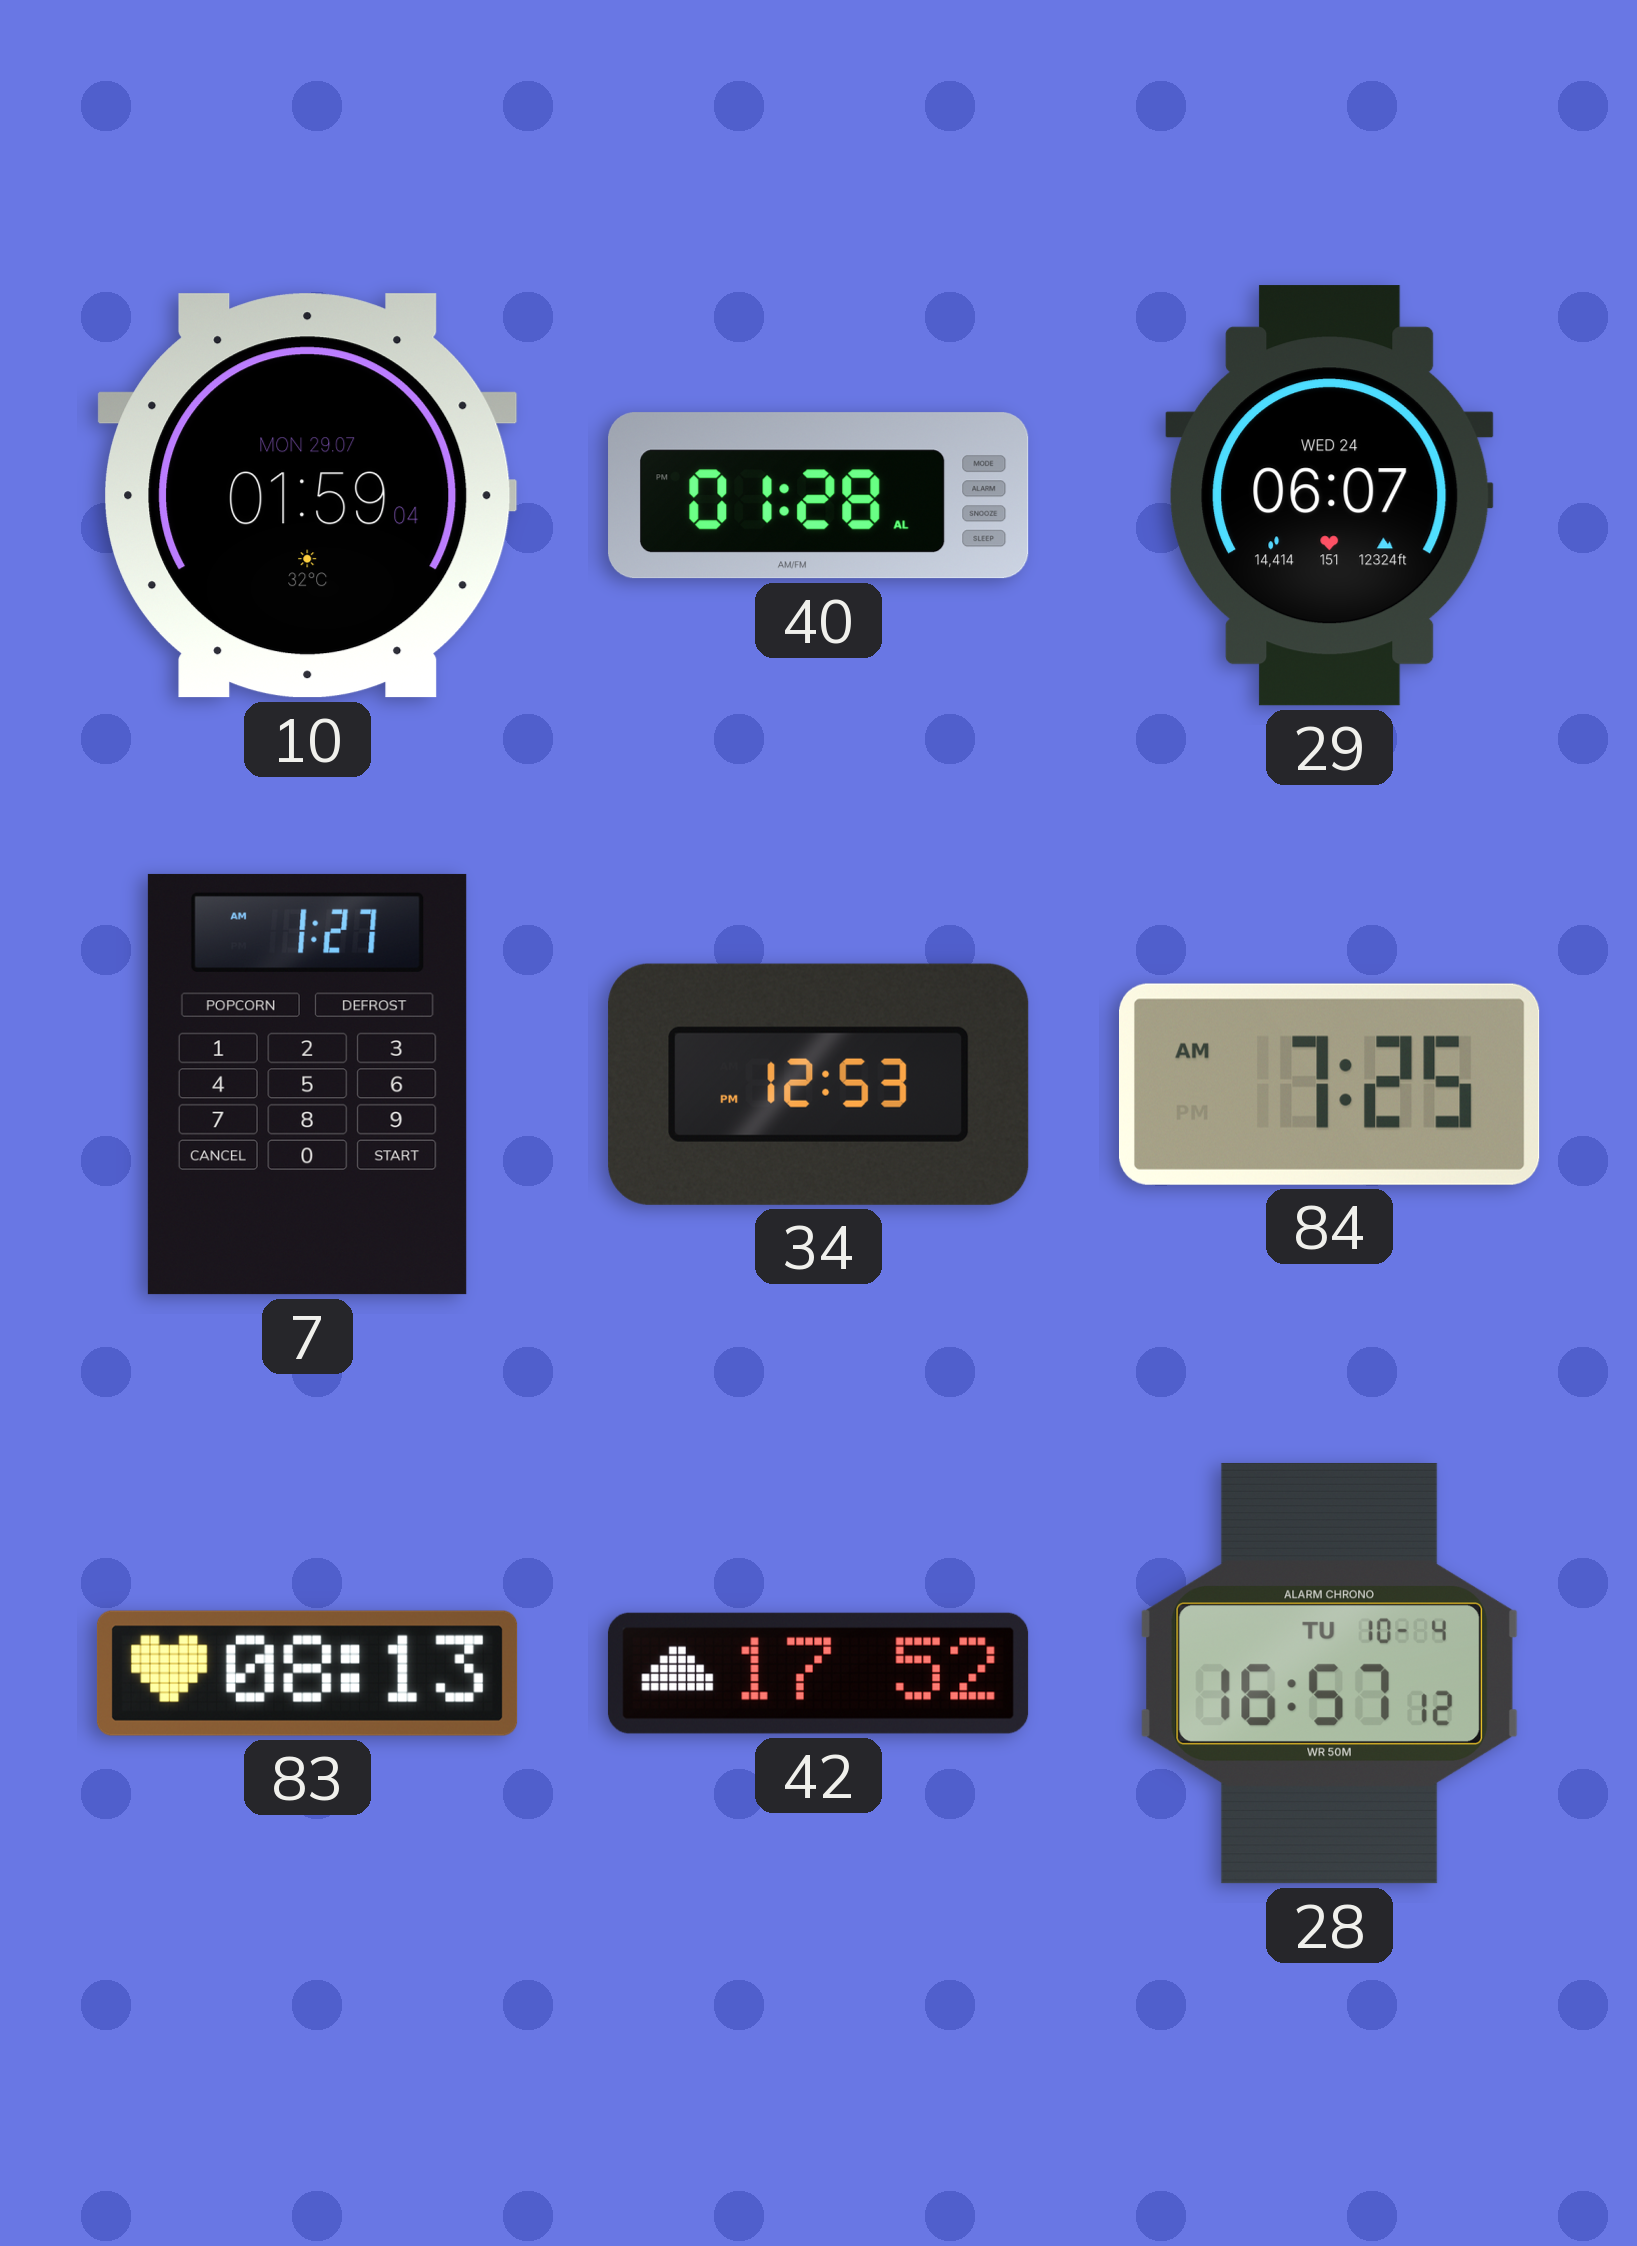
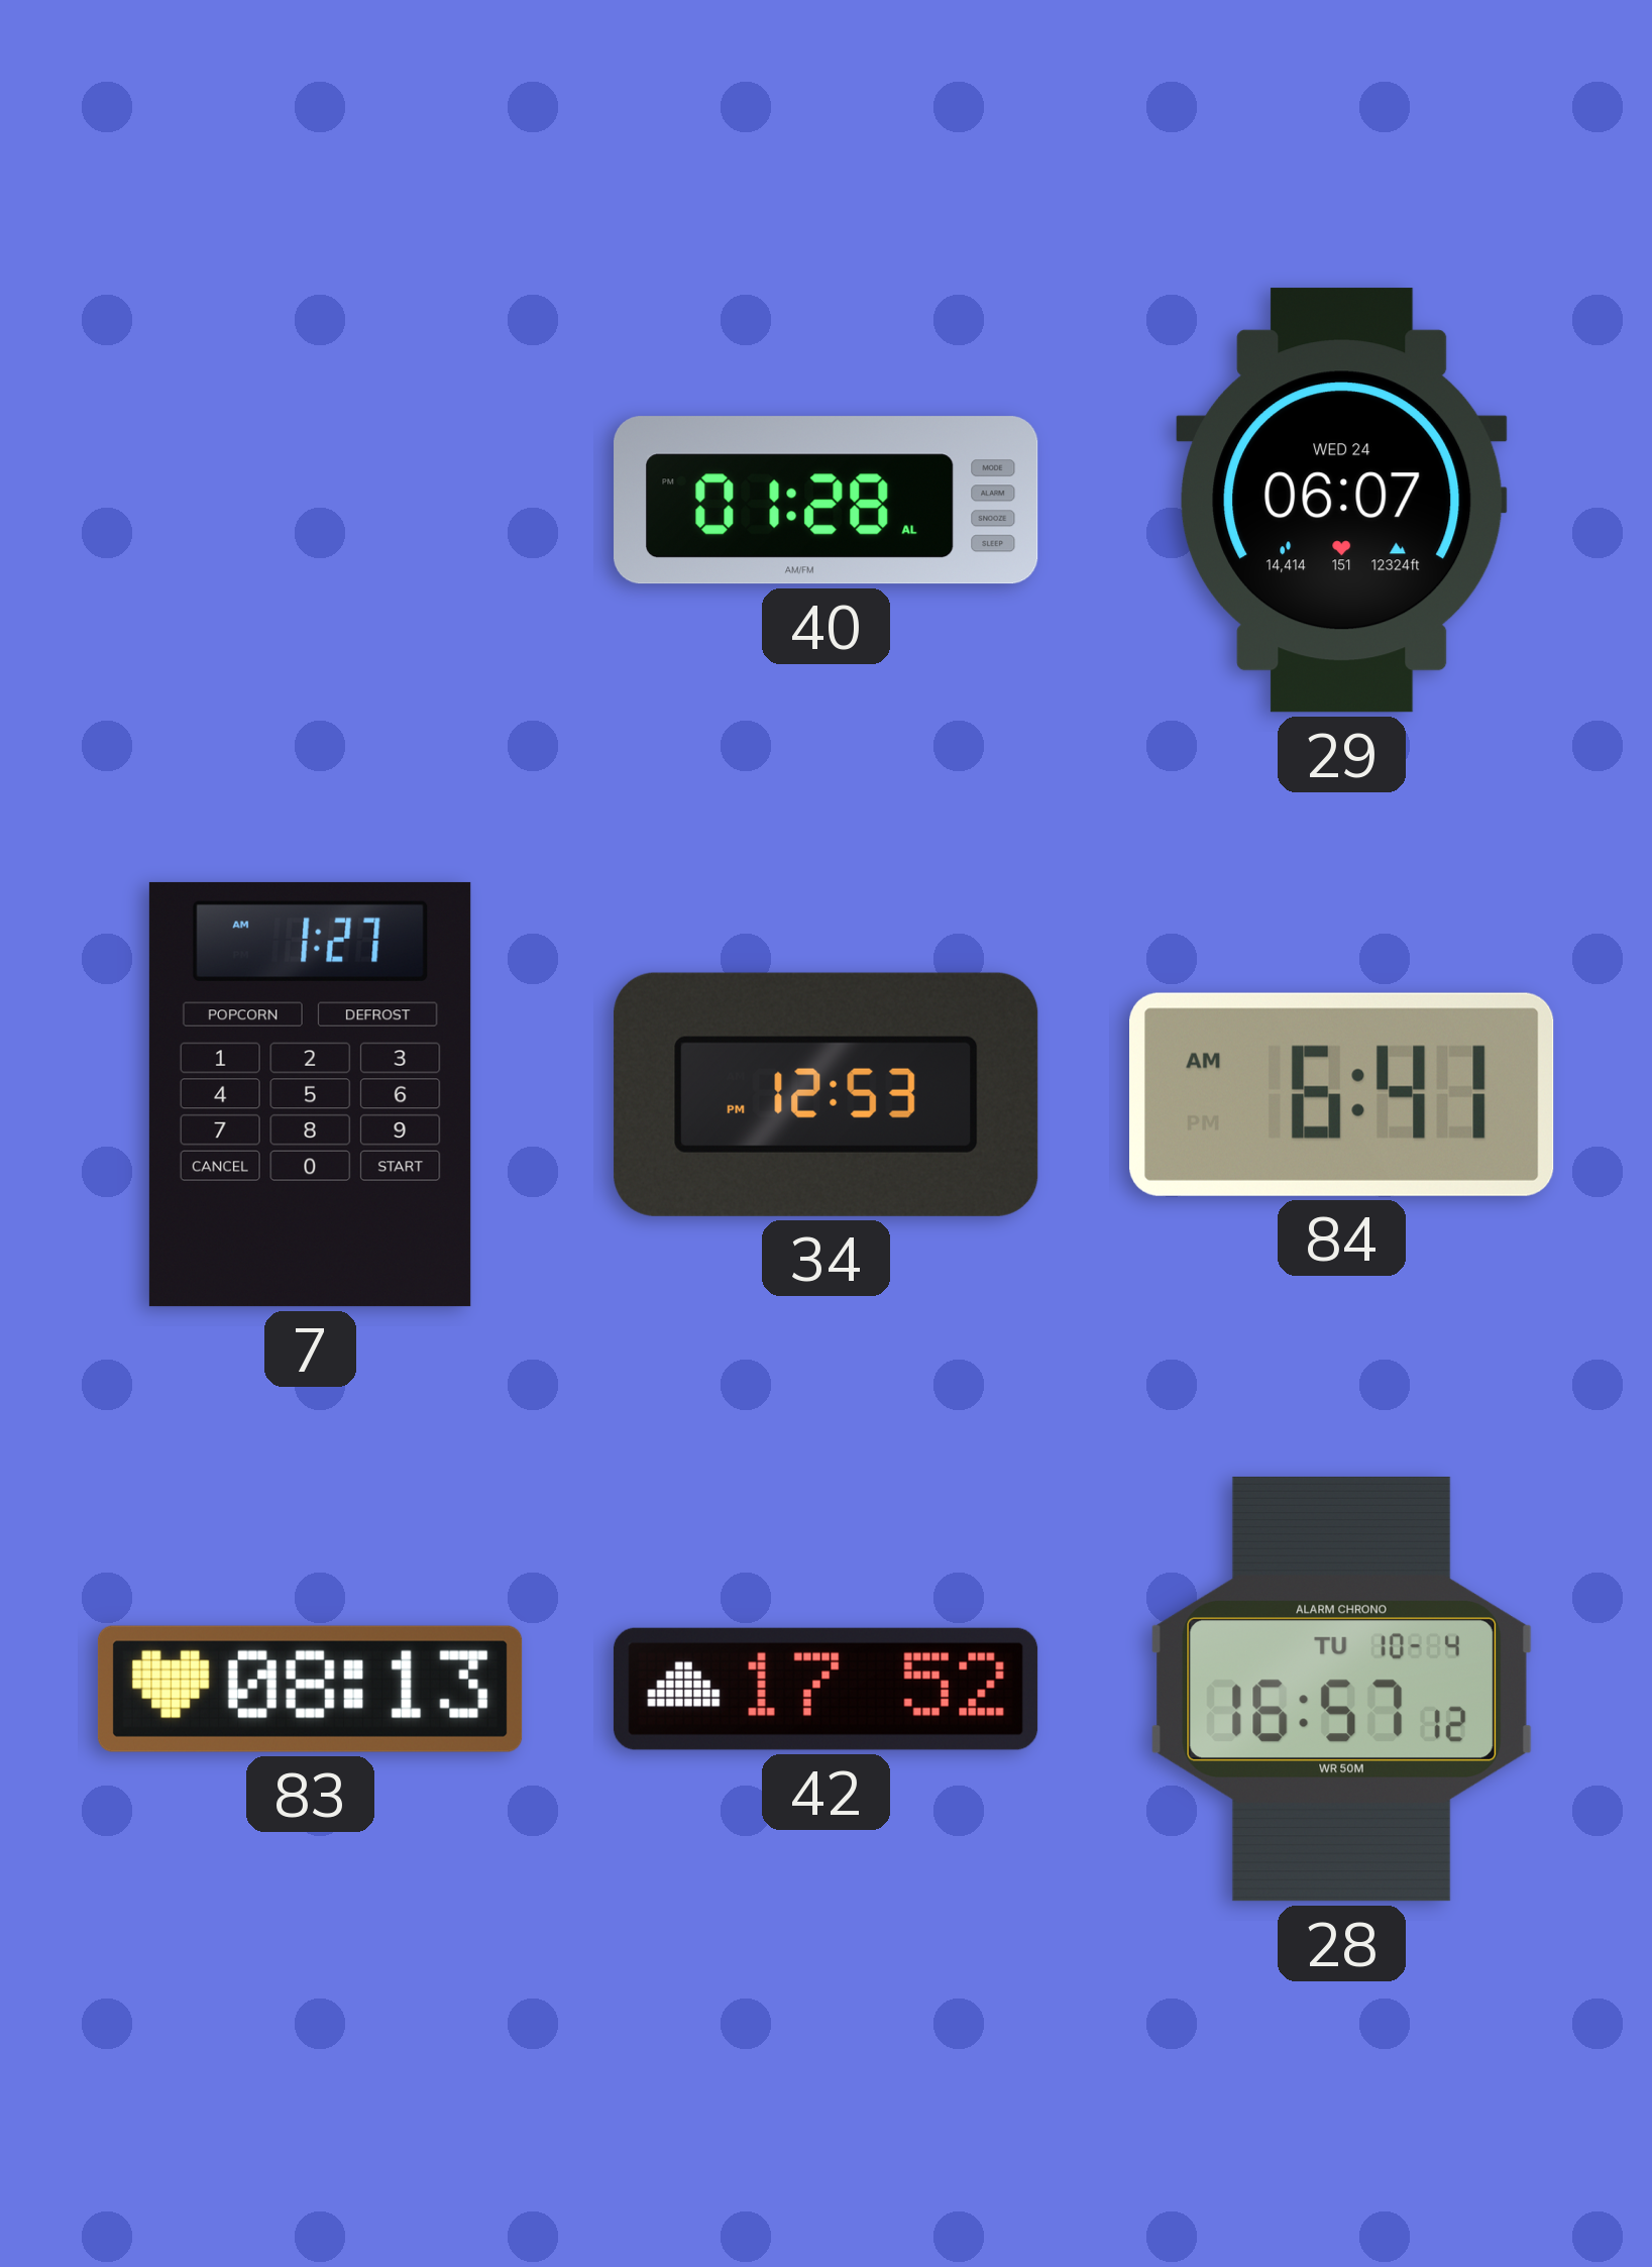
10: 01:59 -> none
84: 7:25 -> 6:41
